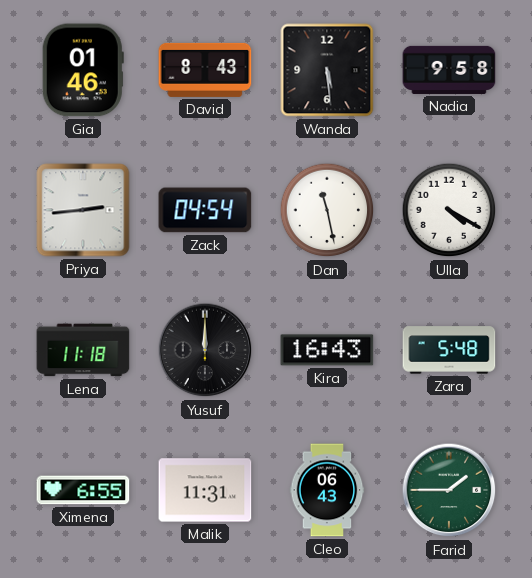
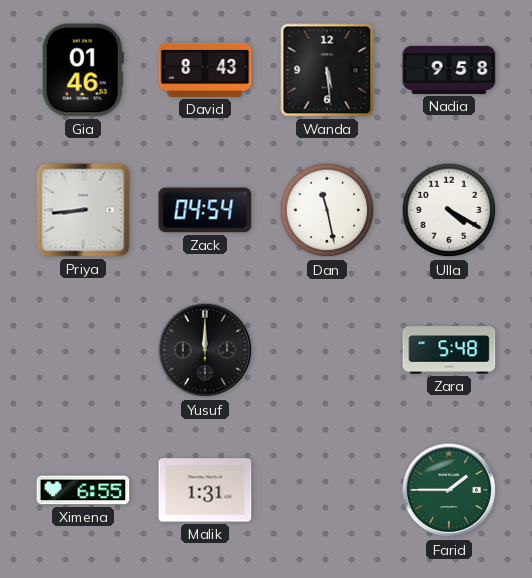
Priya: 2:44 -> 8:44
Lena: 11:18 -> none
Kira: 16:43 -> none
Malik: 11:31 -> 1:31
Cleo: 06:43 -> none
